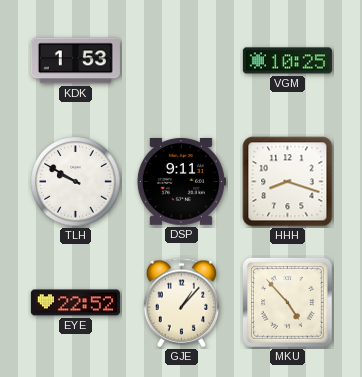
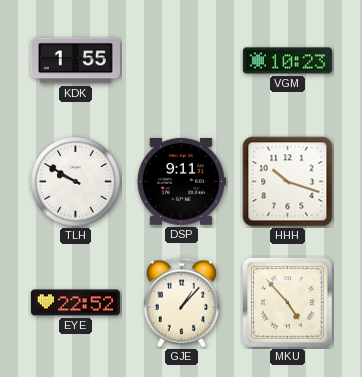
KDK: 1:53 -> 1:55
VGM: 10:25 -> 10:23
HHH: 8:18 -> 10:18
